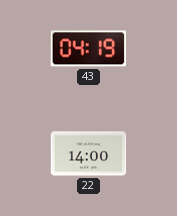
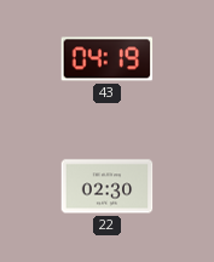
22: 14:00 -> 02:30
